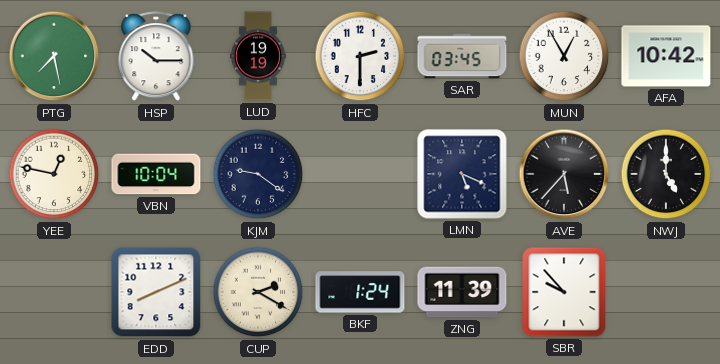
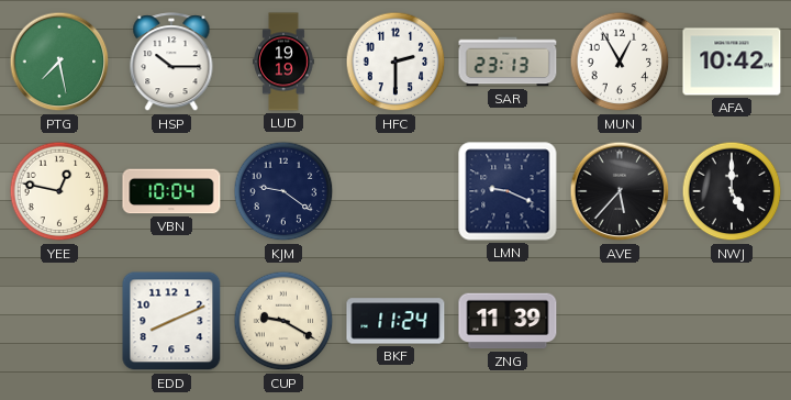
SAR: 03:45 -> 23:13
LMN: 5:19 -> 9:19
CUP: 2:20 -> 9:20
BKF: 1:24 -> 11:24
SBR: 9:53 -> none
